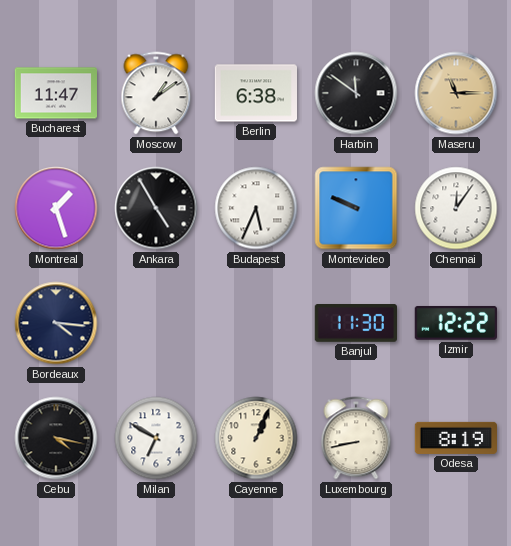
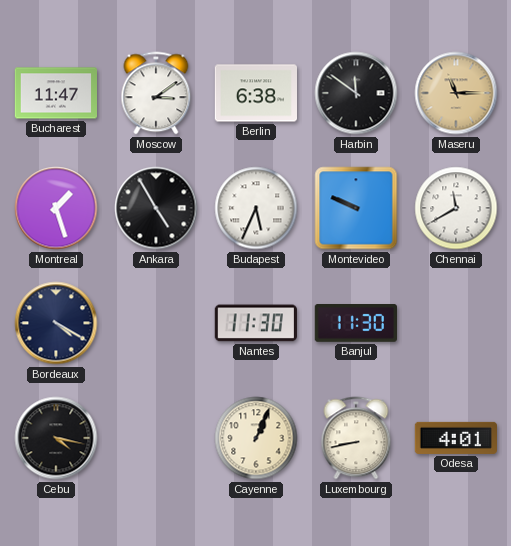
Moscow: 1:09 -> 3:09
Chennai: 12:06 -> 11:40
Bordeaux: 4:16 -> 4:20
Nantes: none -> 11:30
Izmir: 12:22 -> none
Milan: 6:50 -> none
Odesa: 8:19 -> 4:01
